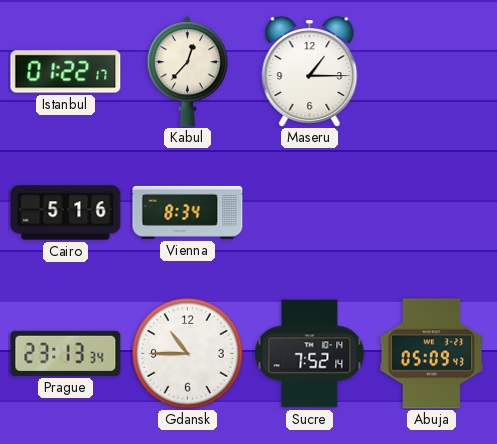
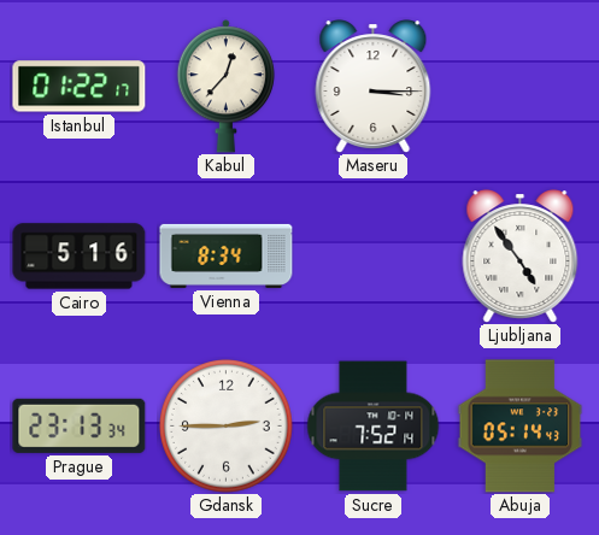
Maseru: 1:15 -> 3:15
Ljubljana: none -> 4:54
Gdansk: 10:45 -> 2:45
Abuja: 05:09 -> 05:14
